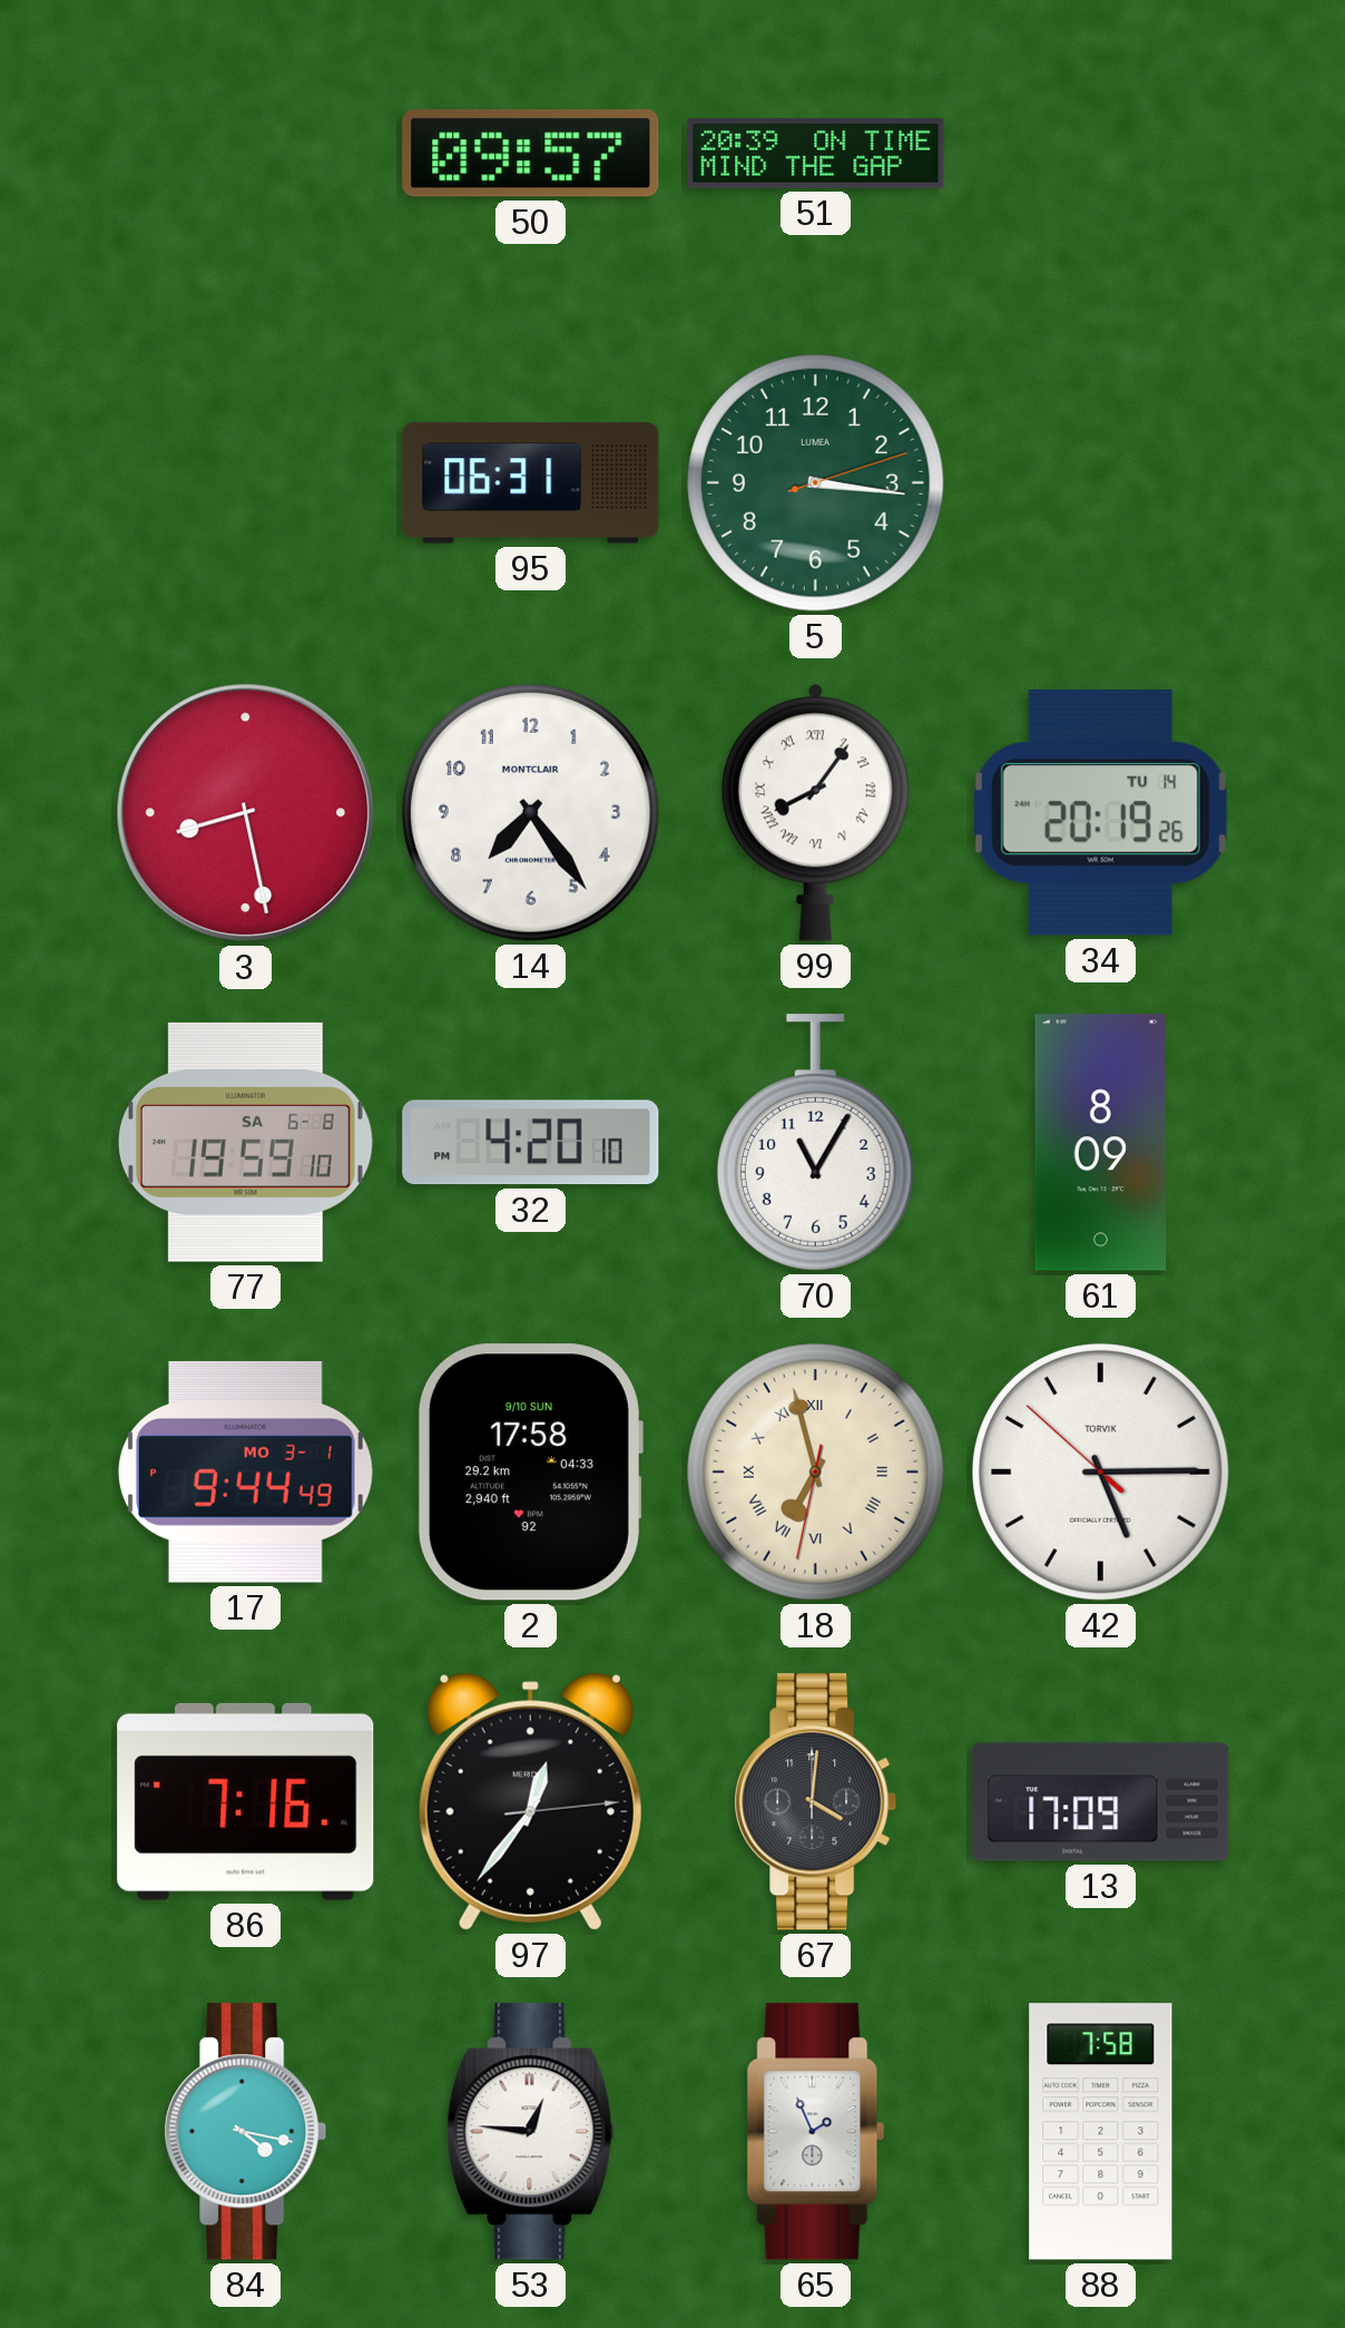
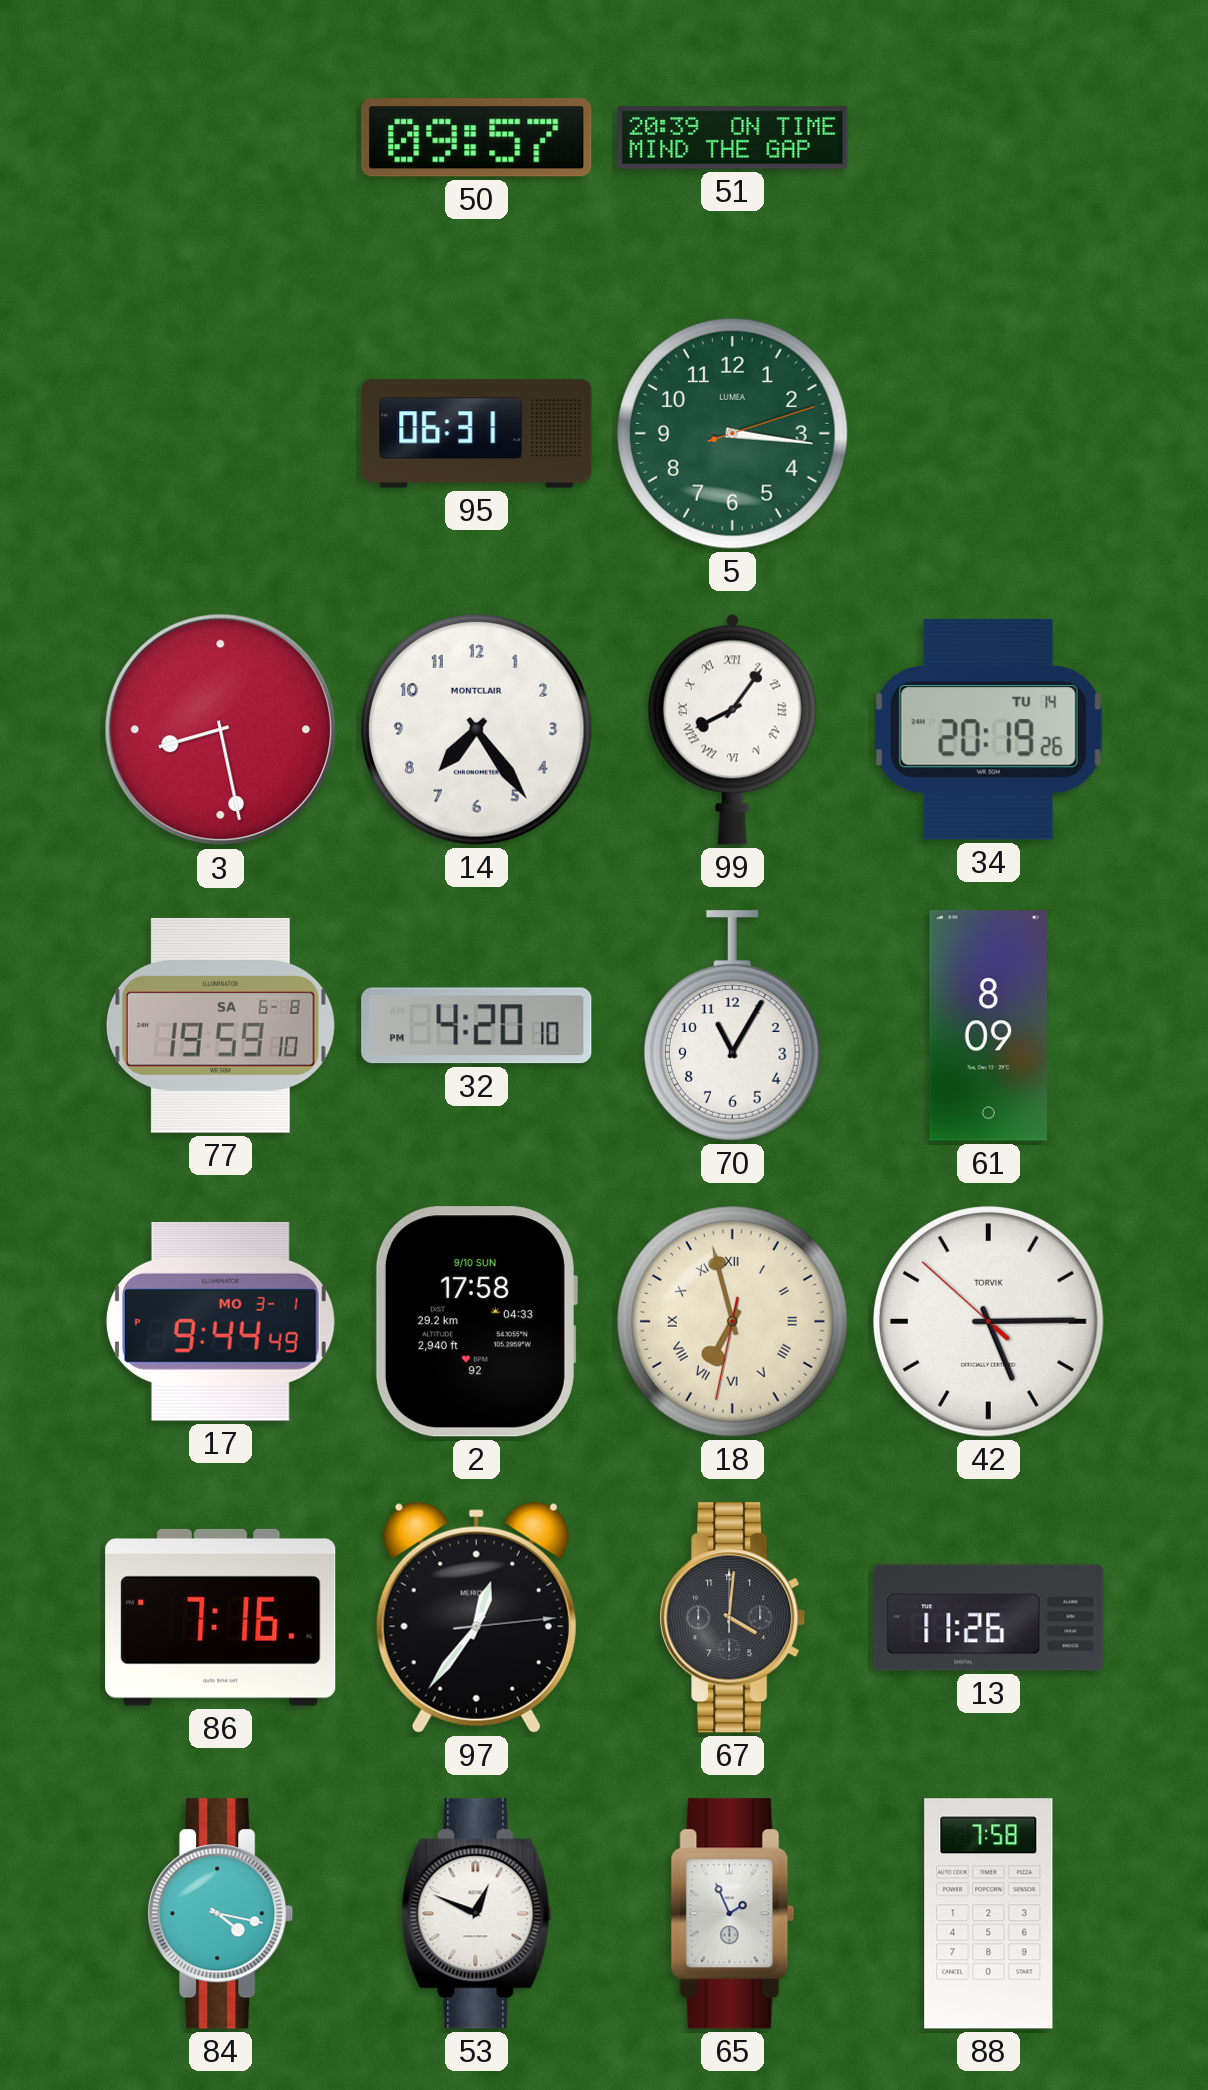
13: 17:09 -> 11:26
53: 12:46 -> 12:49
